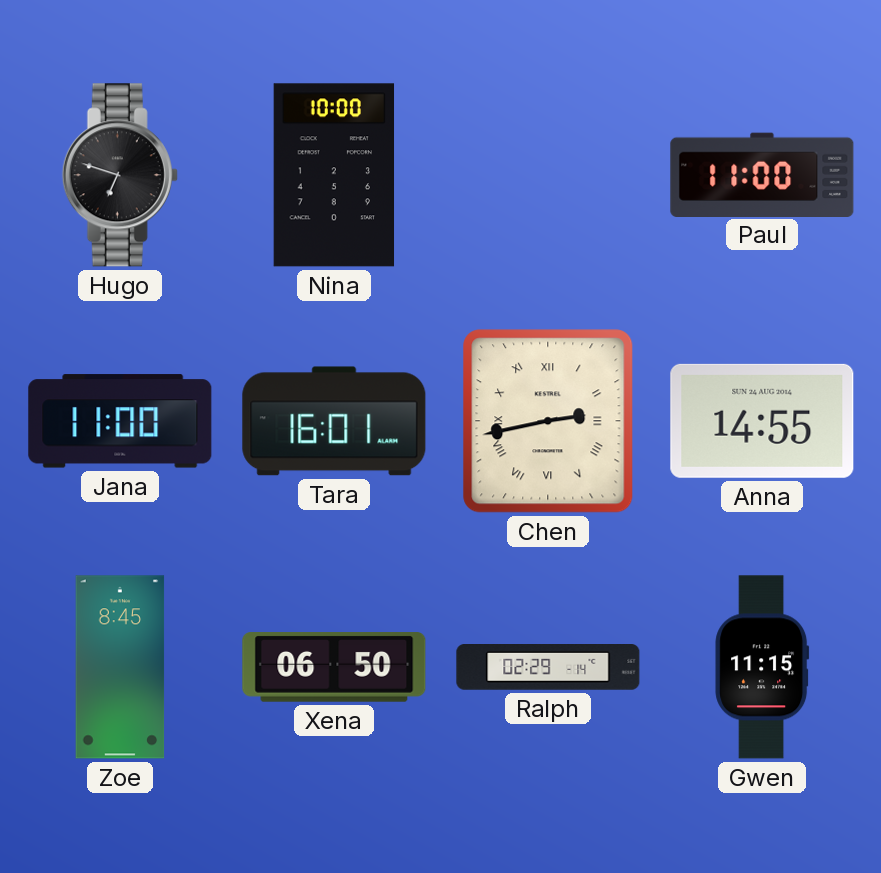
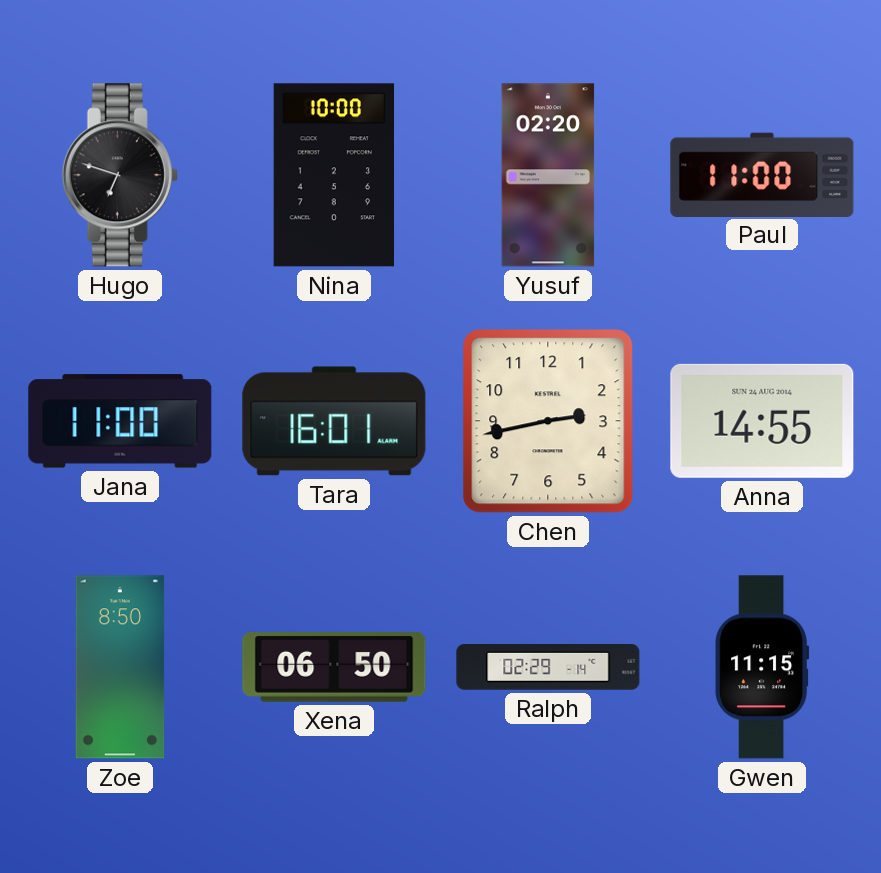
Yusuf: none -> 02:20
Chen numerals: Roman -> Arabic
Zoe: 8:45 -> 8:50
